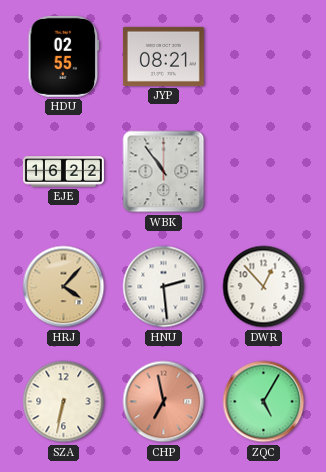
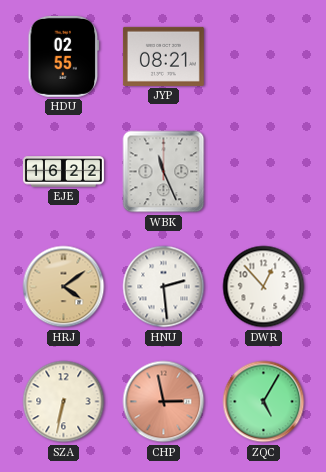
WBK: 10:54 -> 11:26
HRJ: 4:07 -> 4:09
CHP: 6:58 -> 2:58
